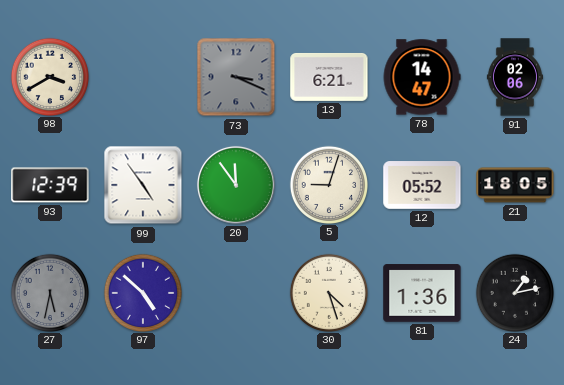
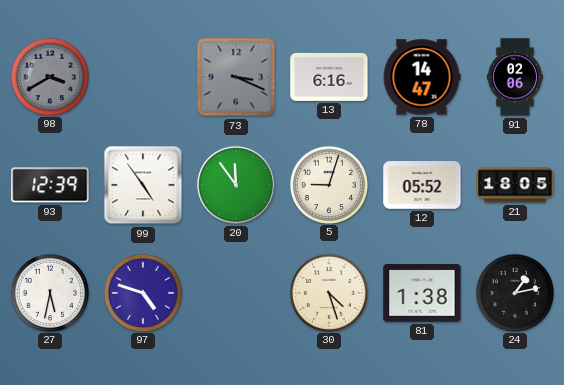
98 dial: cream -> grey
13: 6:21 -> 6:16
27 dial: grey -> white
97: 4:52 -> 4:48
81: 1:36 -> 1:38
